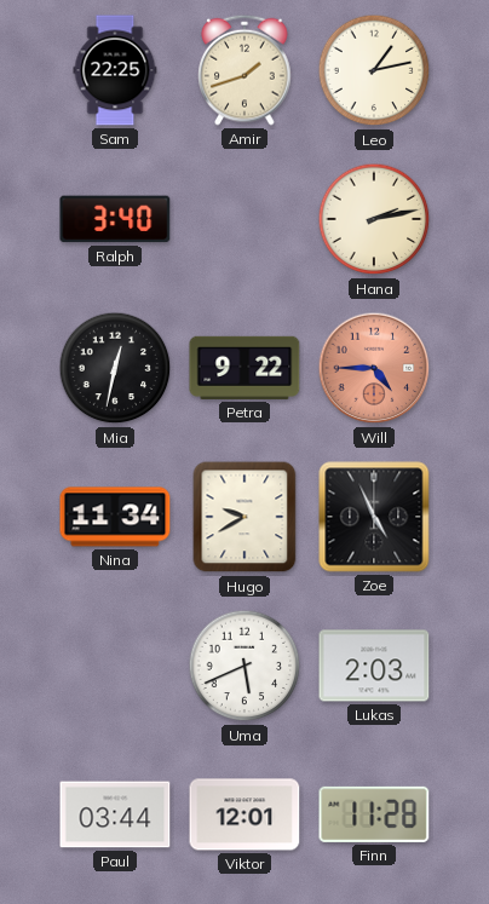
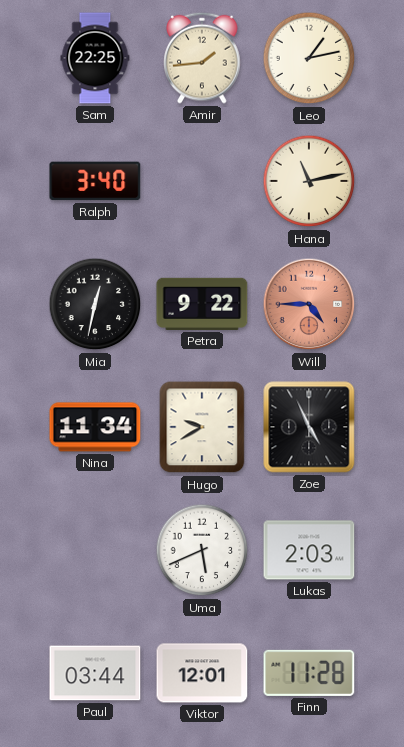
Amir: 1:42 -> 1:44
Hana: 2:13 -> 11:13
